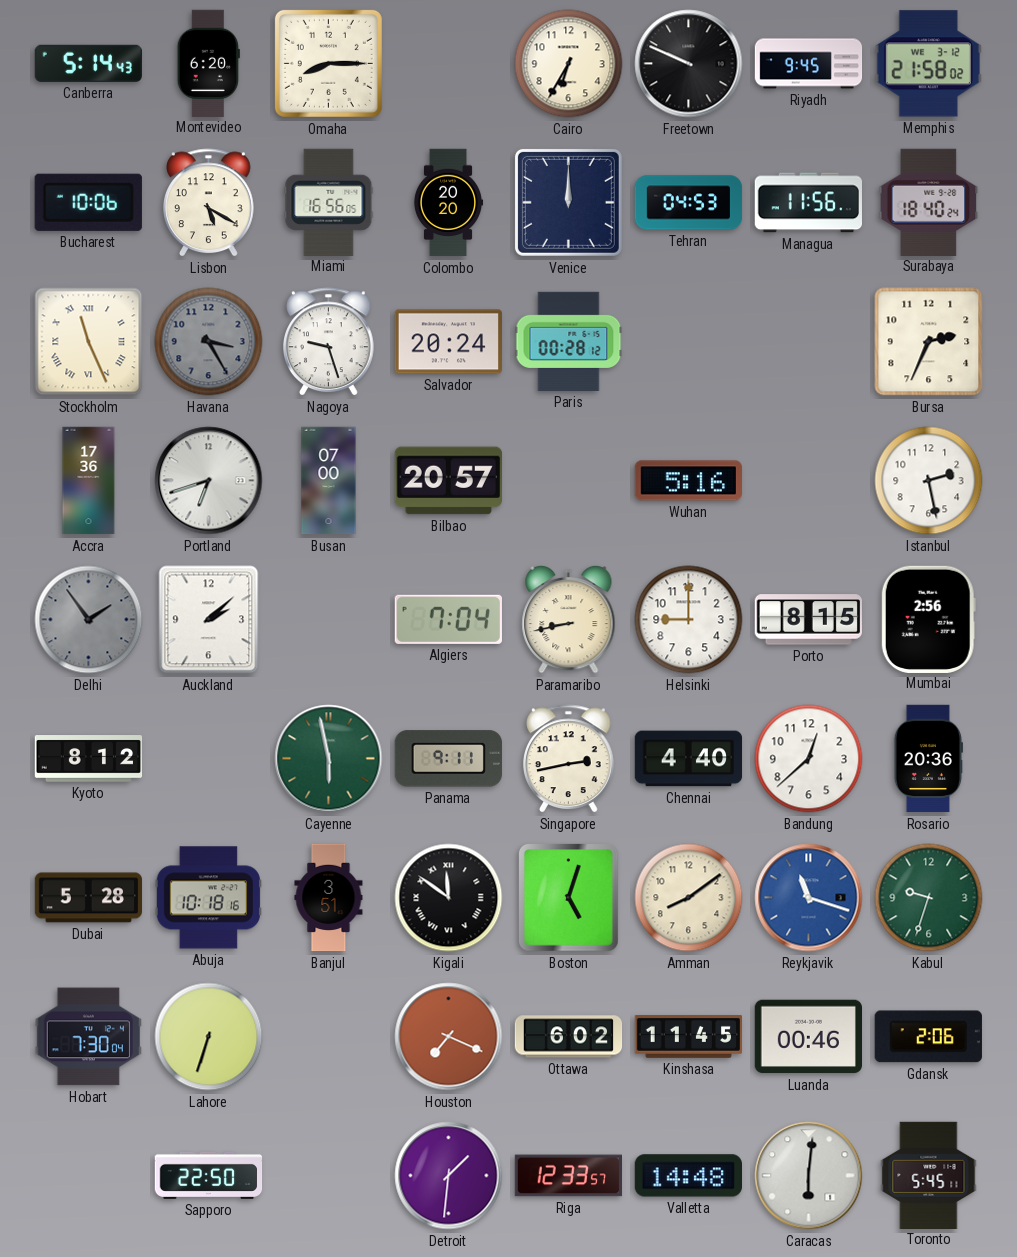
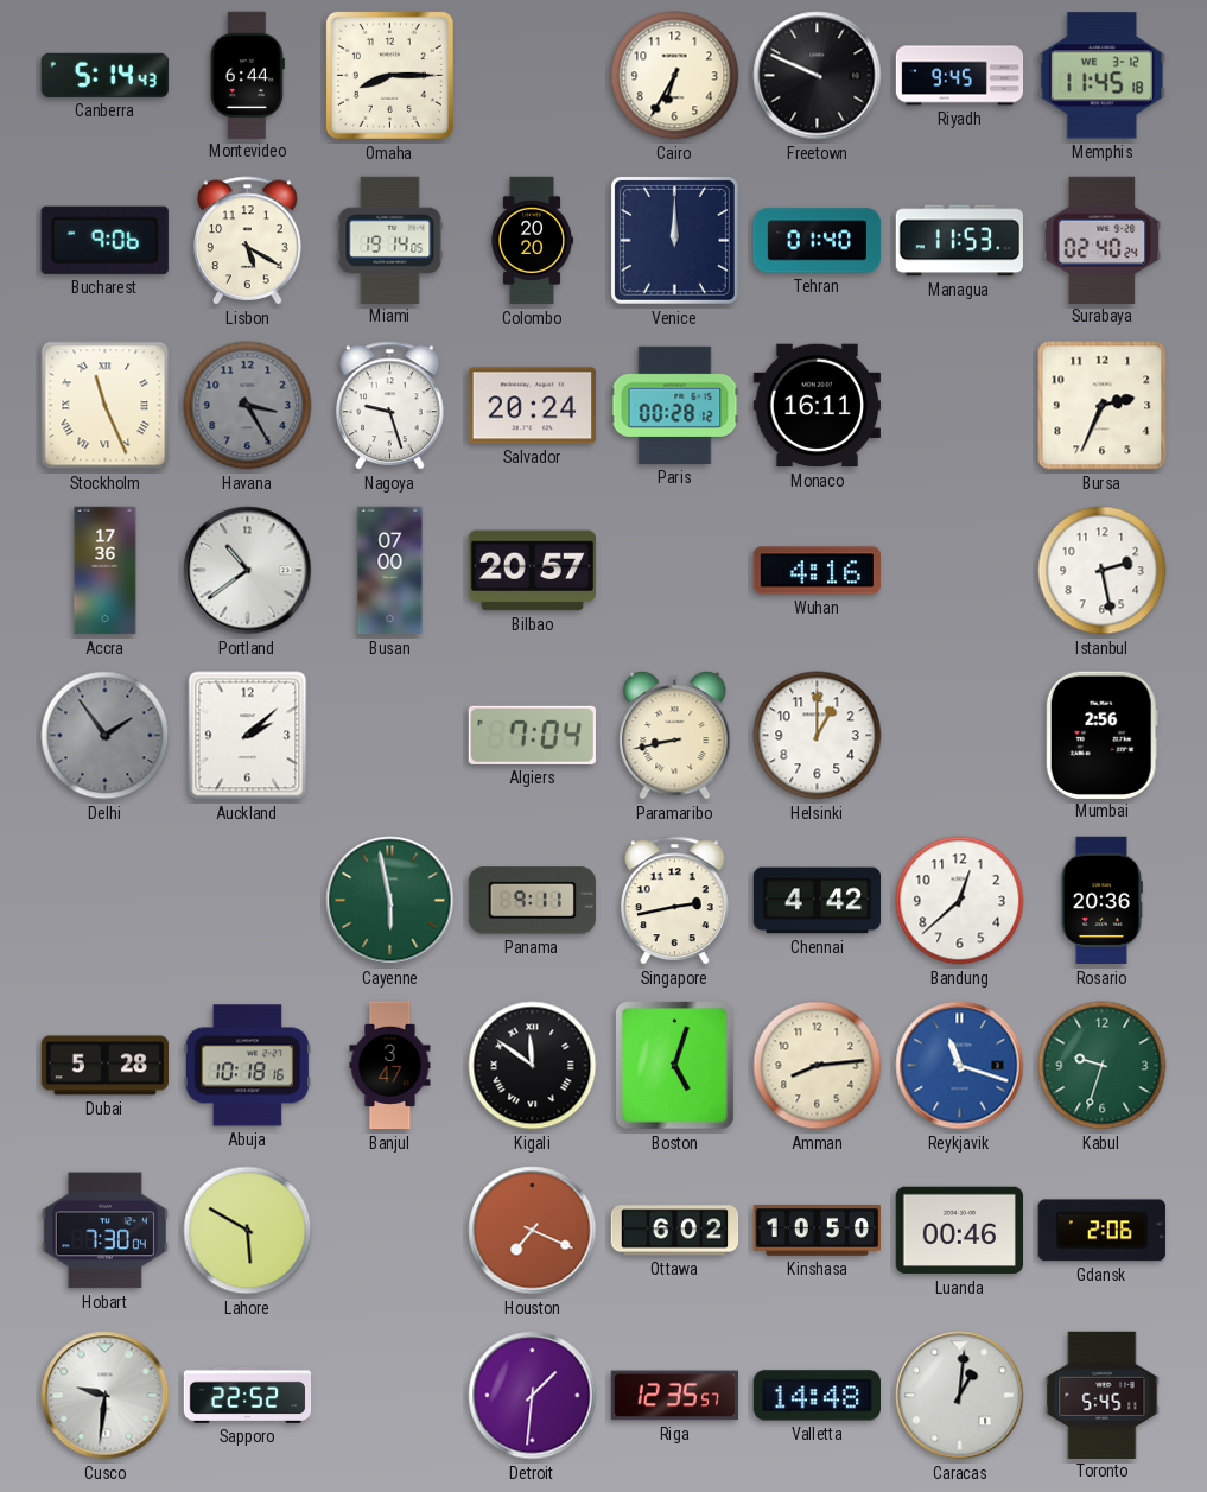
Montevideo: 6:20 -> 6:44
Memphis: 21:58 -> 11:45
Bucharest: 10:06 -> 9:06
Miami: 16:56 -> 19:14
Tehran: 04:53 -> 01:40
Managua: 11:56 -> 11:53
Surabaya: 18:40 -> 02:40
Monaco: none -> 16:11
Portland: 6:42 -> 10:39
Wuhan: 5:16 -> 4:16
Helsinki: 9:00 -> 1:00
Porto: 8:15 -> none
Kyoto: 8:12 -> none
Chennai: 4:40 -> 4:42
Banjul: 3:51 -> 3:47
Amman: 8:09 -> 8:14
Lahore: 6:33 -> 5:50
Kinshasa: 11:45 -> 10:50
Cusco: none -> 9:31
Sapporo: 22:50 -> 22:52
Riga: 12:33 -> 12:35
Caracas: 6:01 -> 1:01
